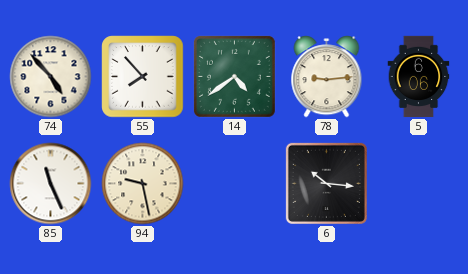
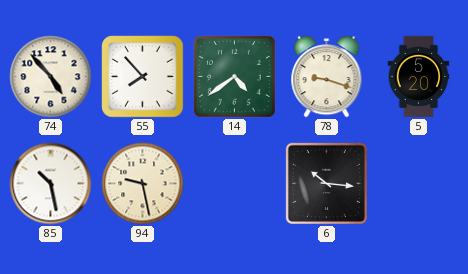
78: 9:14 -> 9:18
5: 6:06 -> 5:20
85: 11:26 -> 10:28
